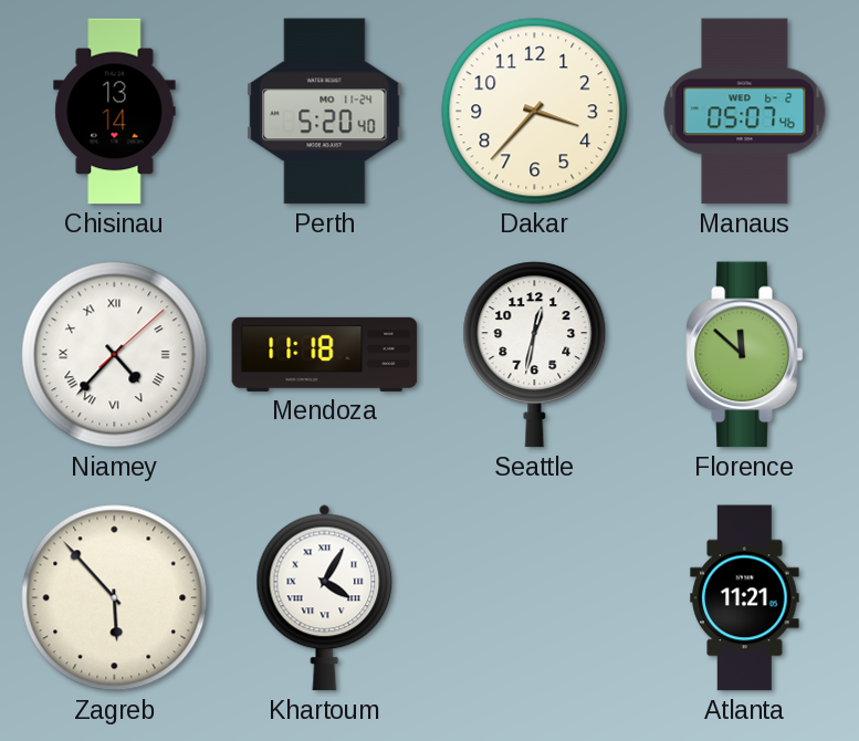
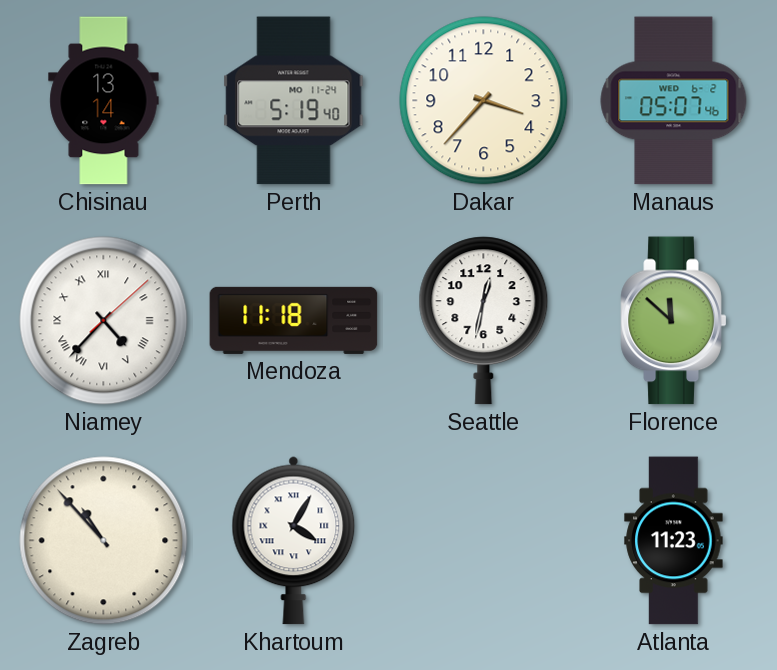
Perth: 5:20 -> 5:19
Zagreb: 5:53 -> 10:53
Atlanta: 11:21 -> 11:23
